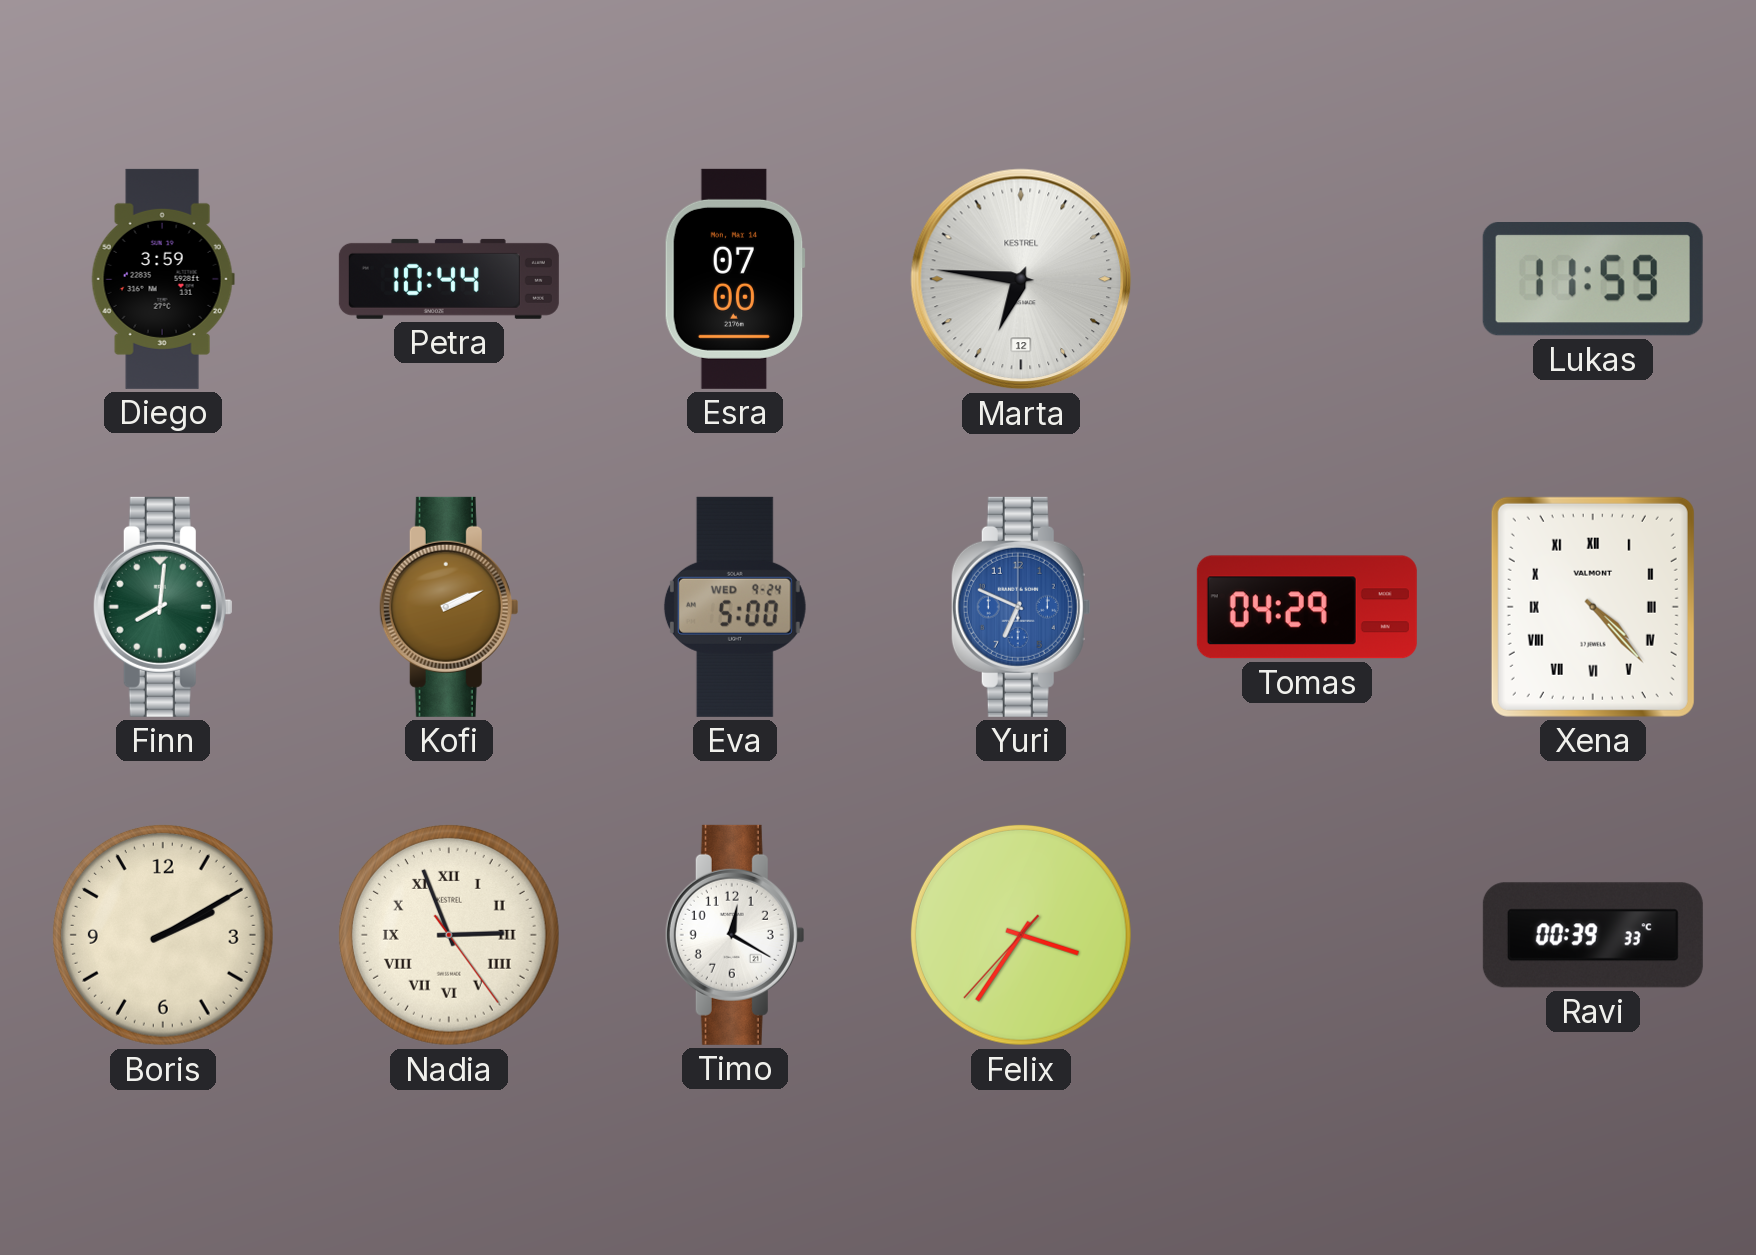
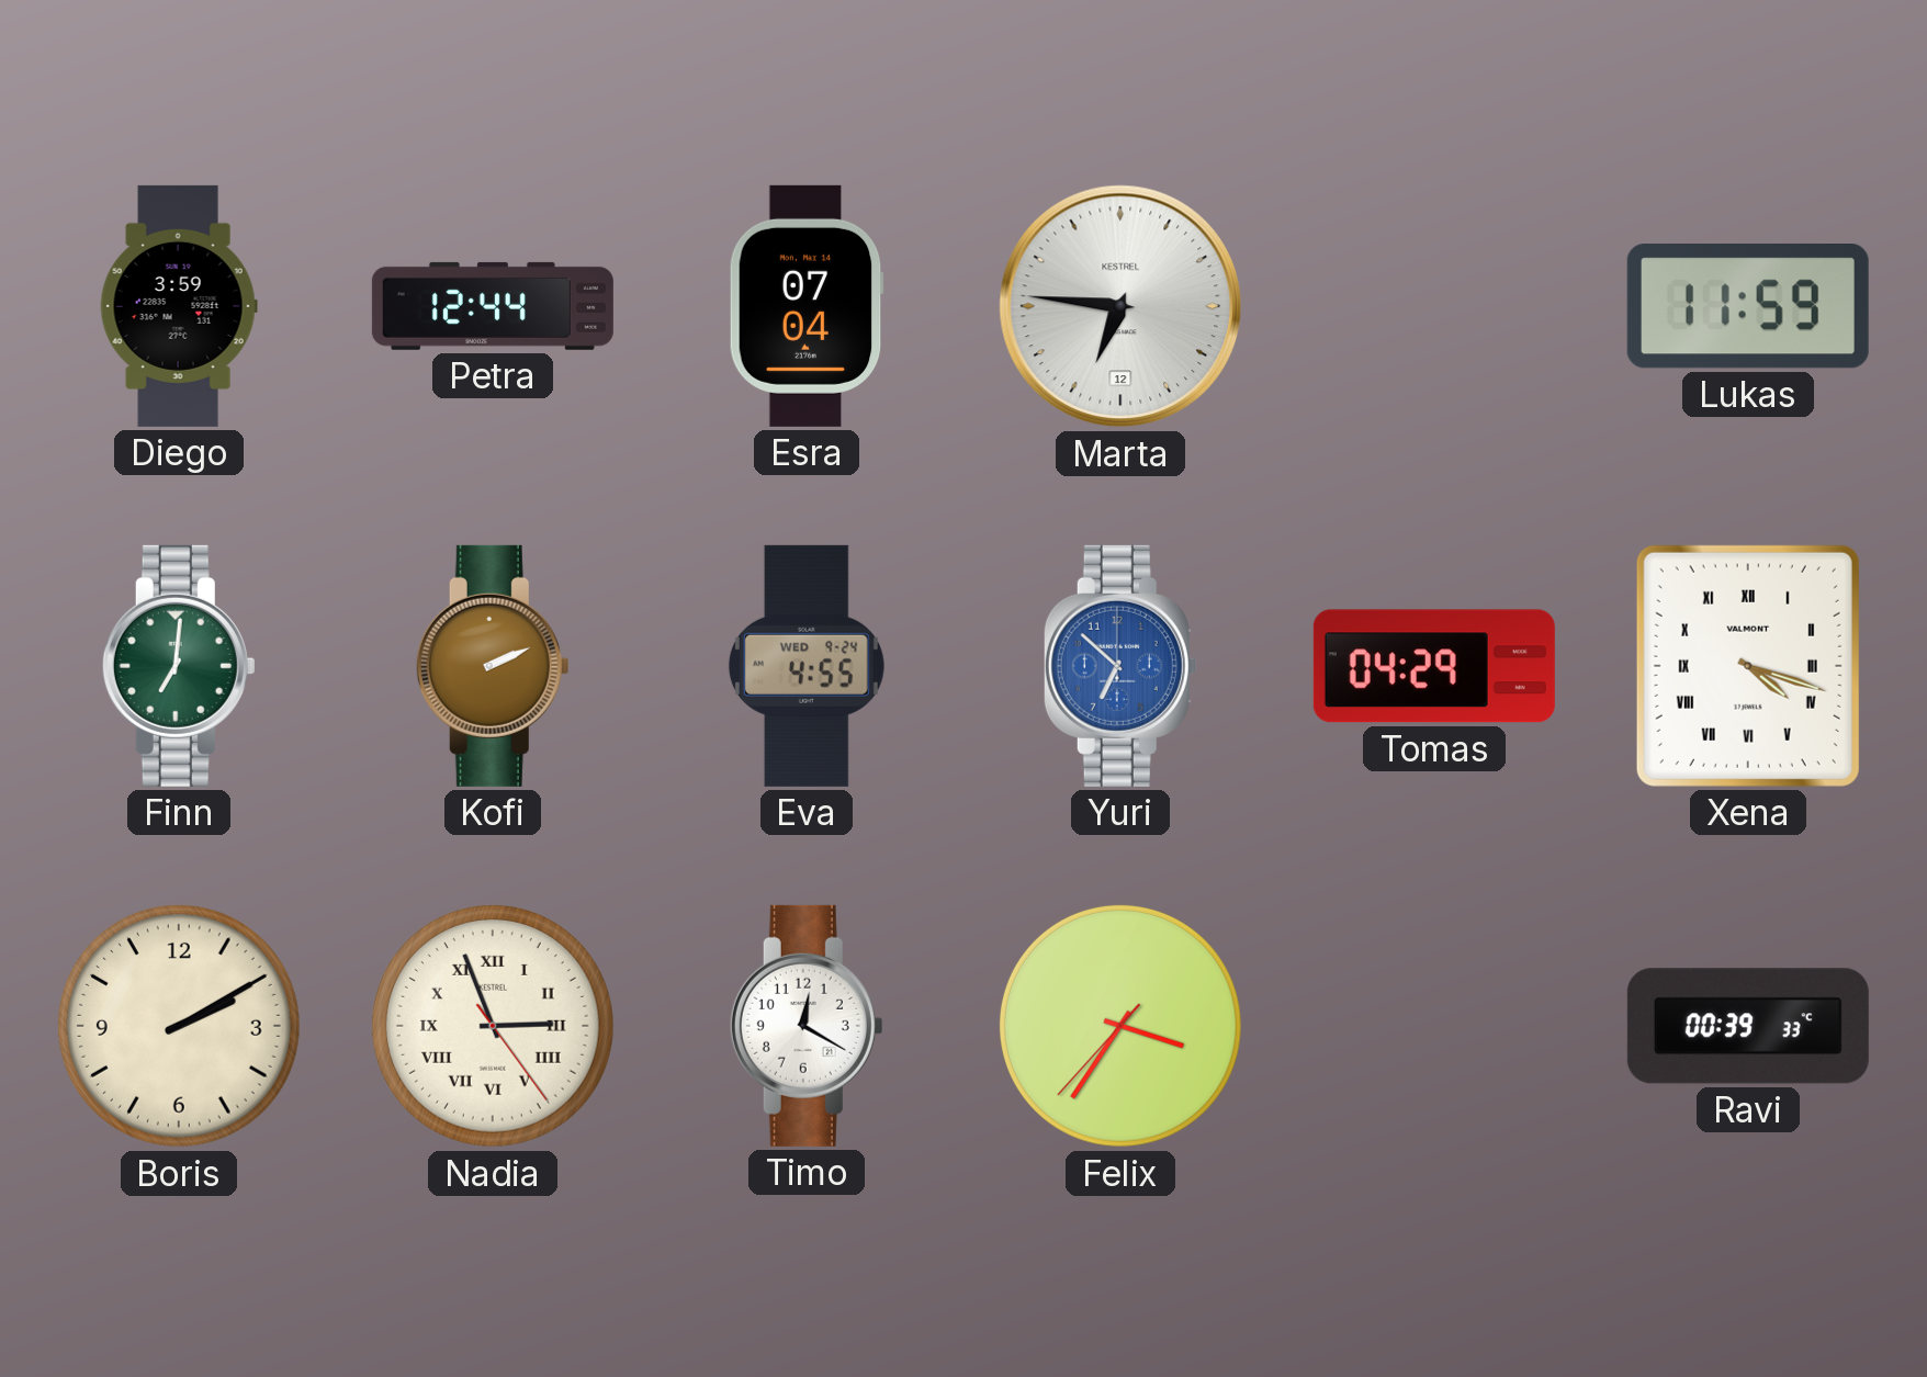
Petra: 10:44 -> 12:44
Esra: 07:00 -> 07:04
Finn: 8:01 -> 7:01
Eva: 5:00 -> 4:55
Yuri: 6:49 -> 6:52
Xena: 4:23 -> 4:18
